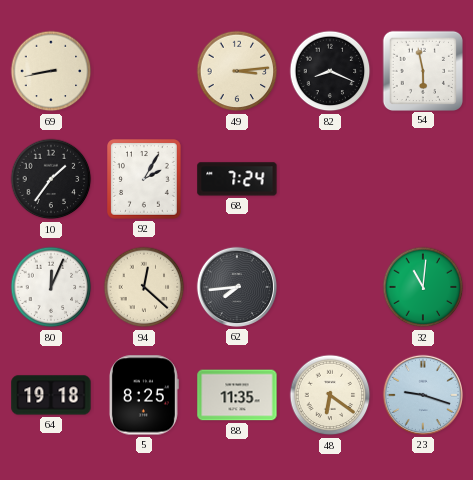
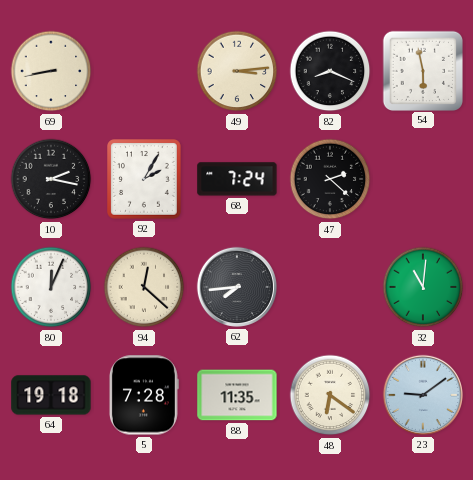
10: 1:36 -> 2:17
47: none -> 2:22
5: 8:25 -> 7:28
23: 9:18 -> 9:09
